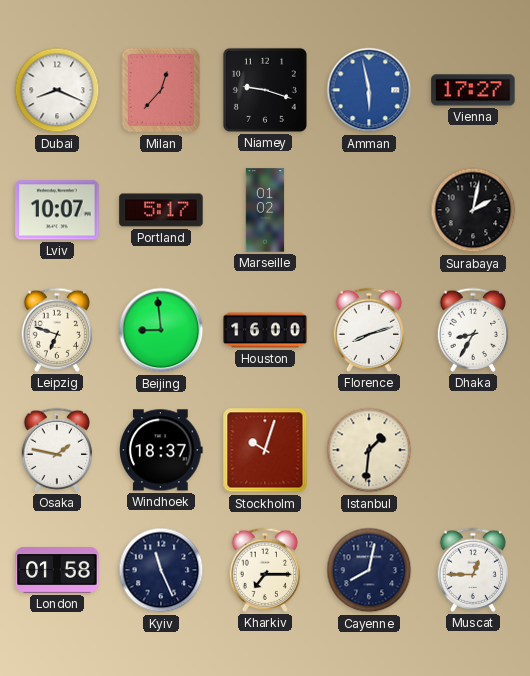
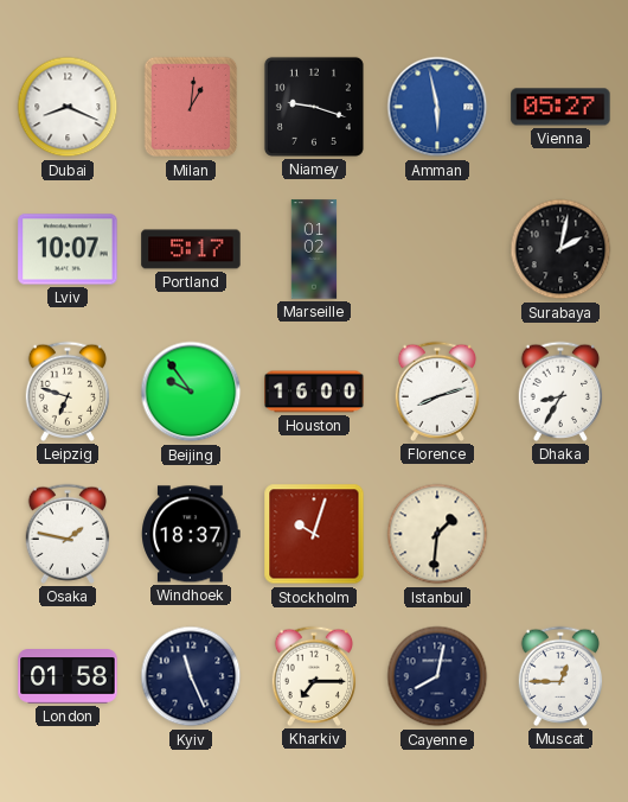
Milan: 12:37 -> 1:01
Vienna: 17:27 -> 05:27
Beijing: 8:59 -> 9:54
